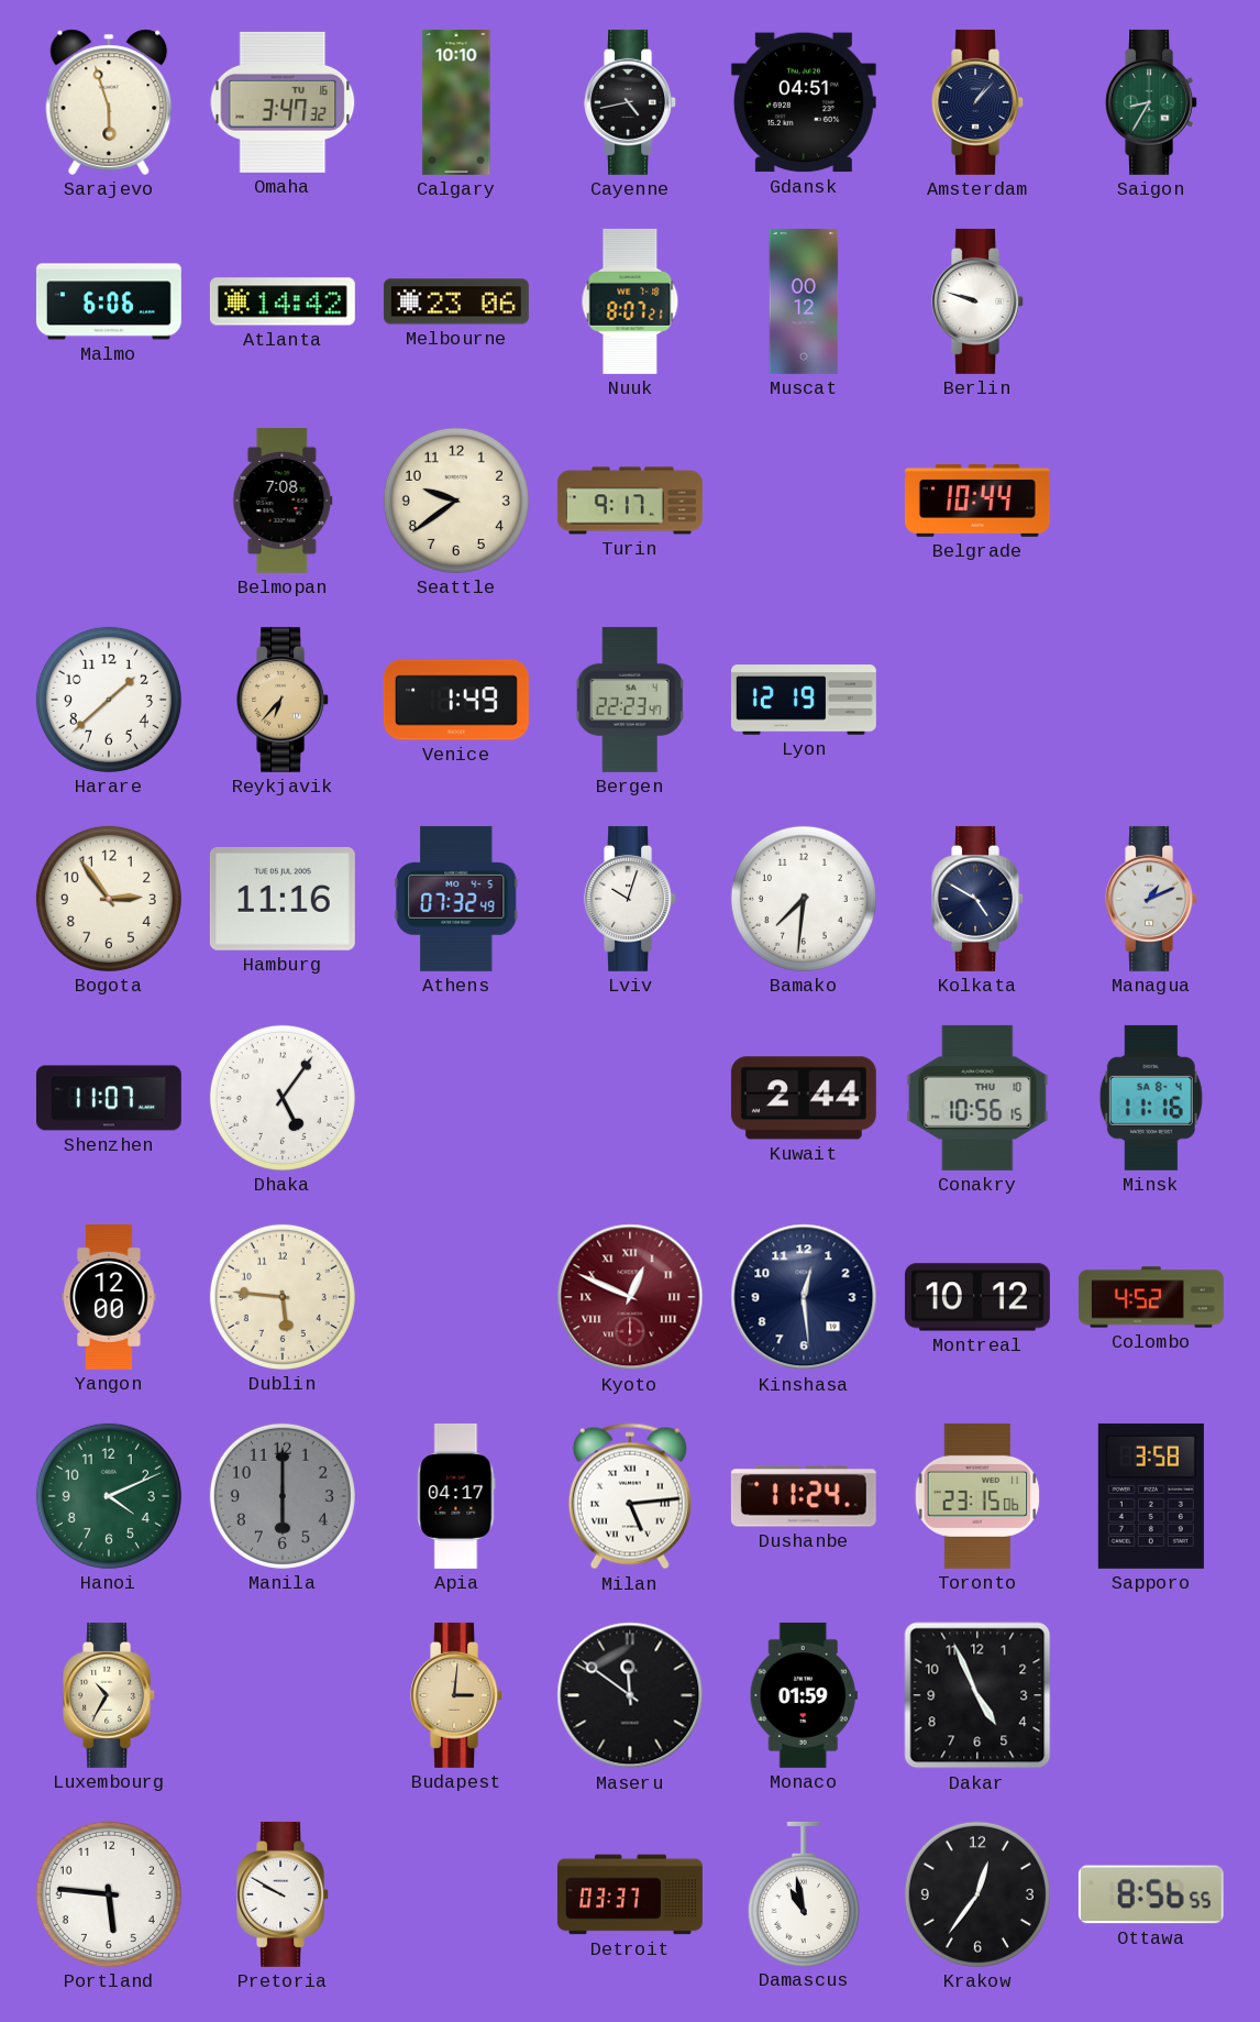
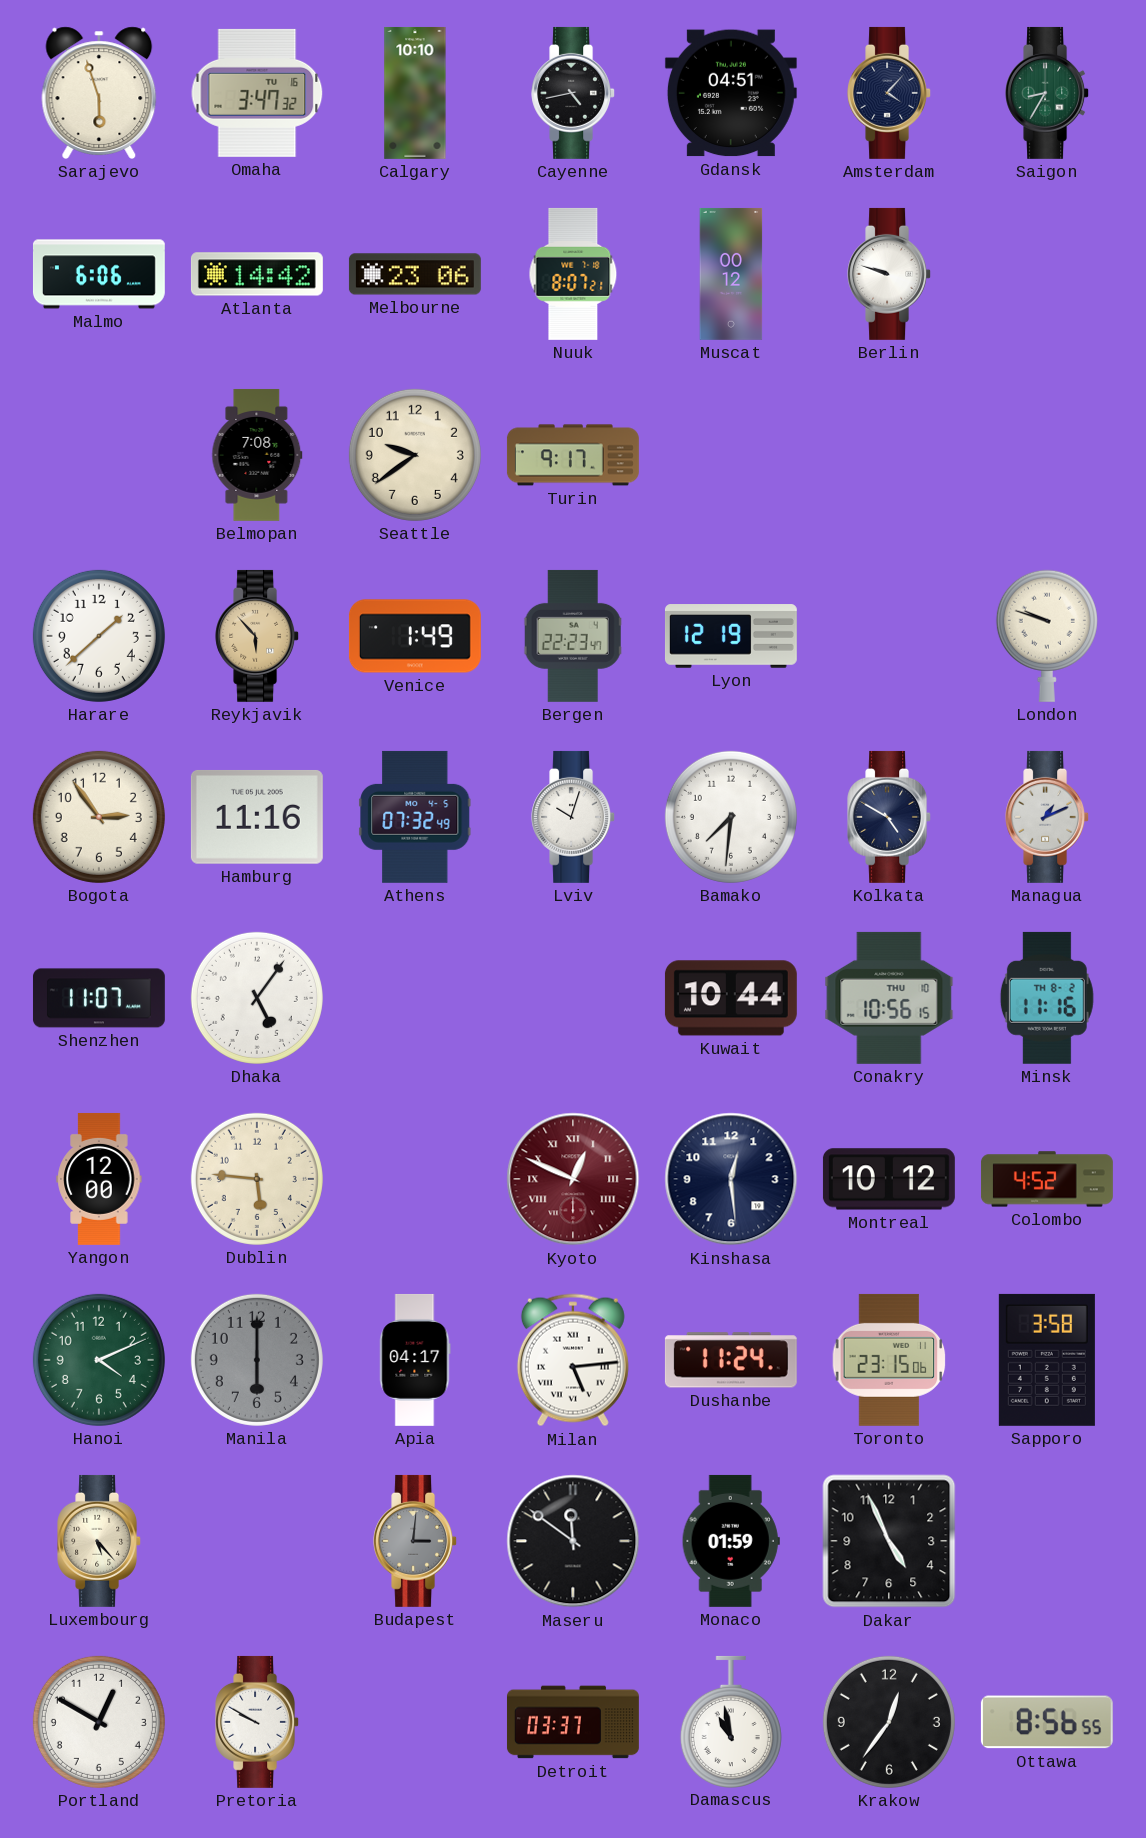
Amsterdam: 1:07 -> 4:07
Belgrade: 10:44 -> none
Reykjavik: 6:37 -> 5:53
London: none -> 9:48
Kuwait: 2:44 -> 10:44
Minsk date: SA 8-4 -> TH 8-2
Luxembourg: 10:35 -> 5:23
Budapest dial: champagne -> grey
Portland: 5:46 -> 12:50
